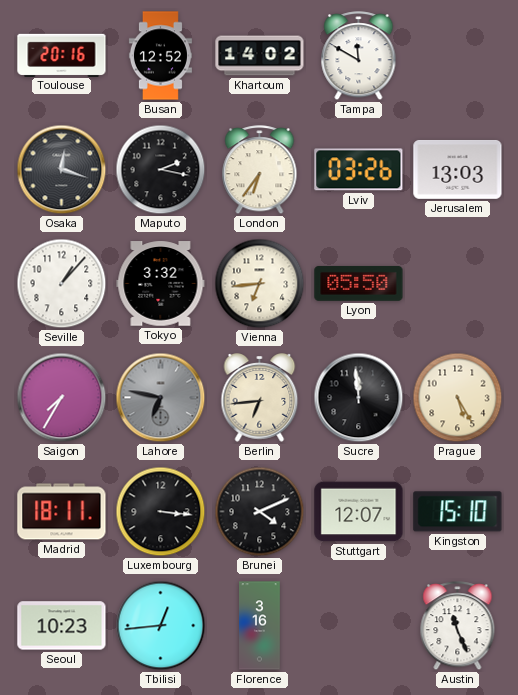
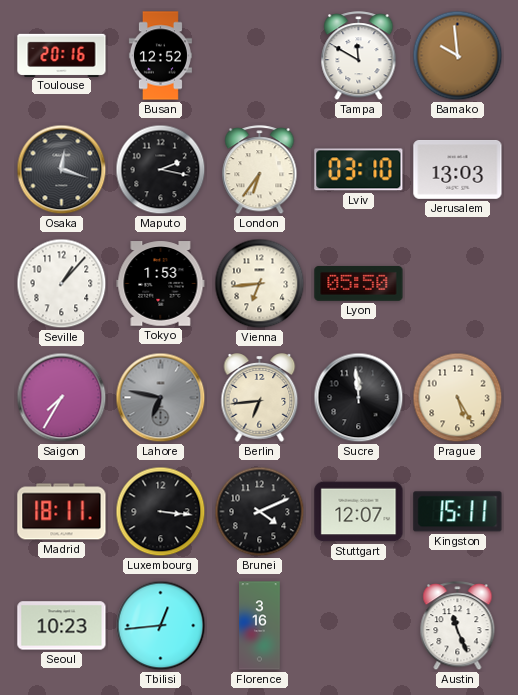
Khartoum: 14:02 -> none
Bamako: none -> 9:59
Lviv: 03:26 -> 03:10
Tokyo: 3:32 -> 1:53
Kingston: 15:10 -> 15:11
